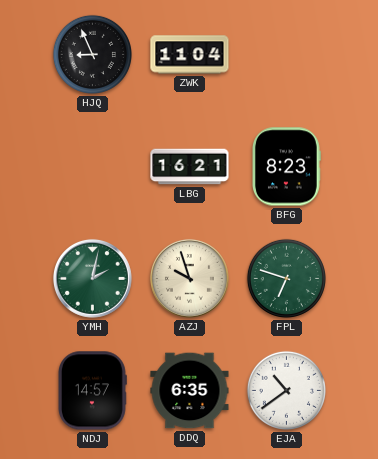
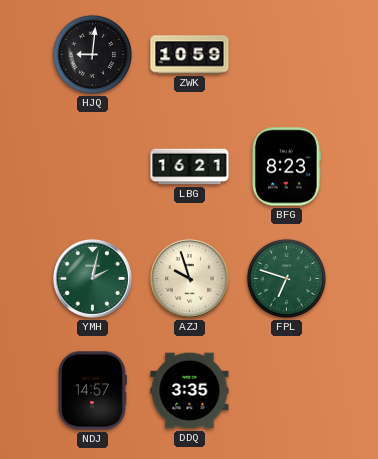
HJQ: 8:56 -> 9:01
ZWK: 11:04 -> 10:59
DDQ: 6:35 -> 3:35
EJA: 10:39 -> none
